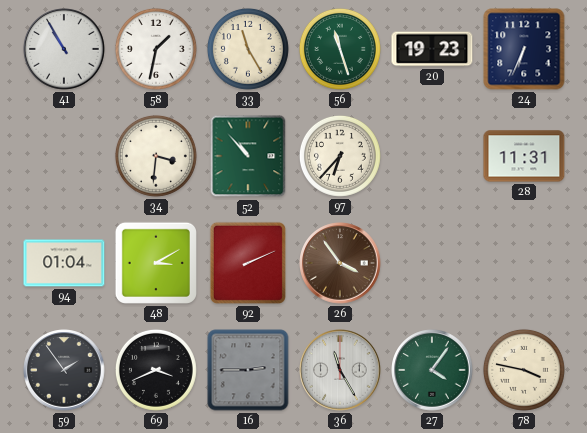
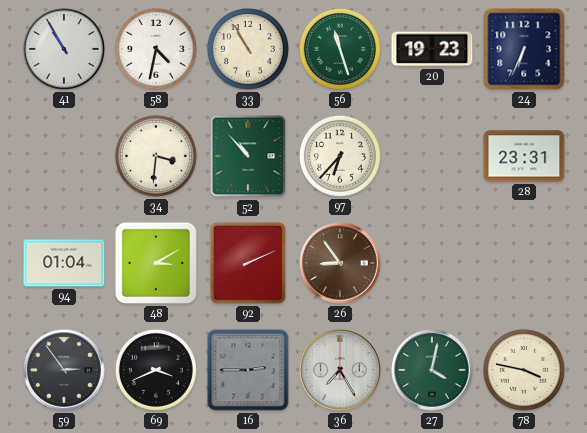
58: 1:32 -> 4:32
33: 11:25 -> 10:55
28: 11:31 -> 23:31
26: 3:54 -> 8:54
59: 1:54 -> 2:54
36: 11:25 -> 7:25
27: 4:06 -> 4:02
